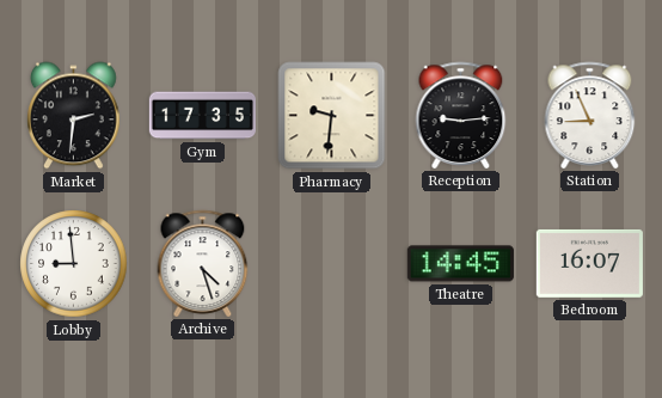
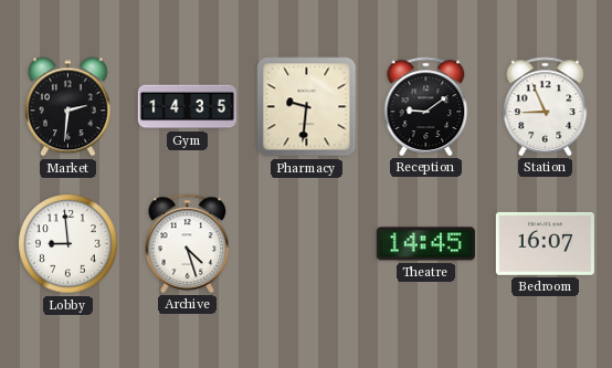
Gym: 17:35 -> 14:35
Reception: 9:14 -> 9:09
